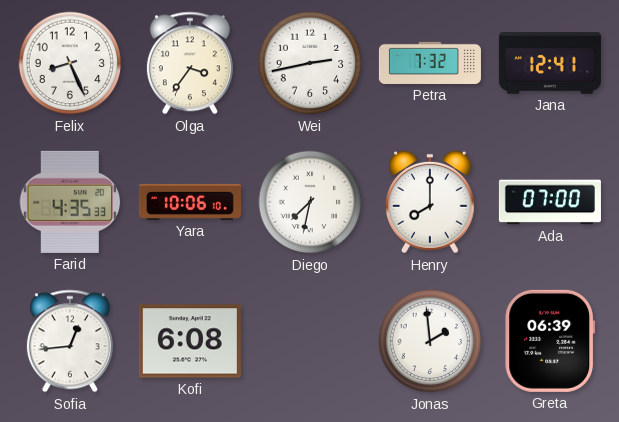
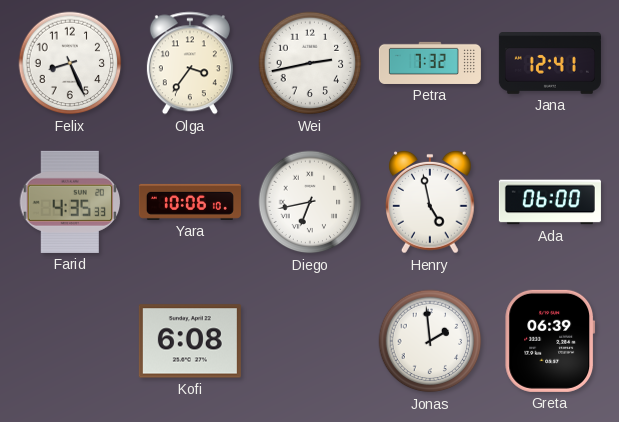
Diego: 7:32 -> 6:43
Henry: 8:00 -> 4:58
Ada: 07:00 -> 06:00
Sofia: 12:44 -> none
